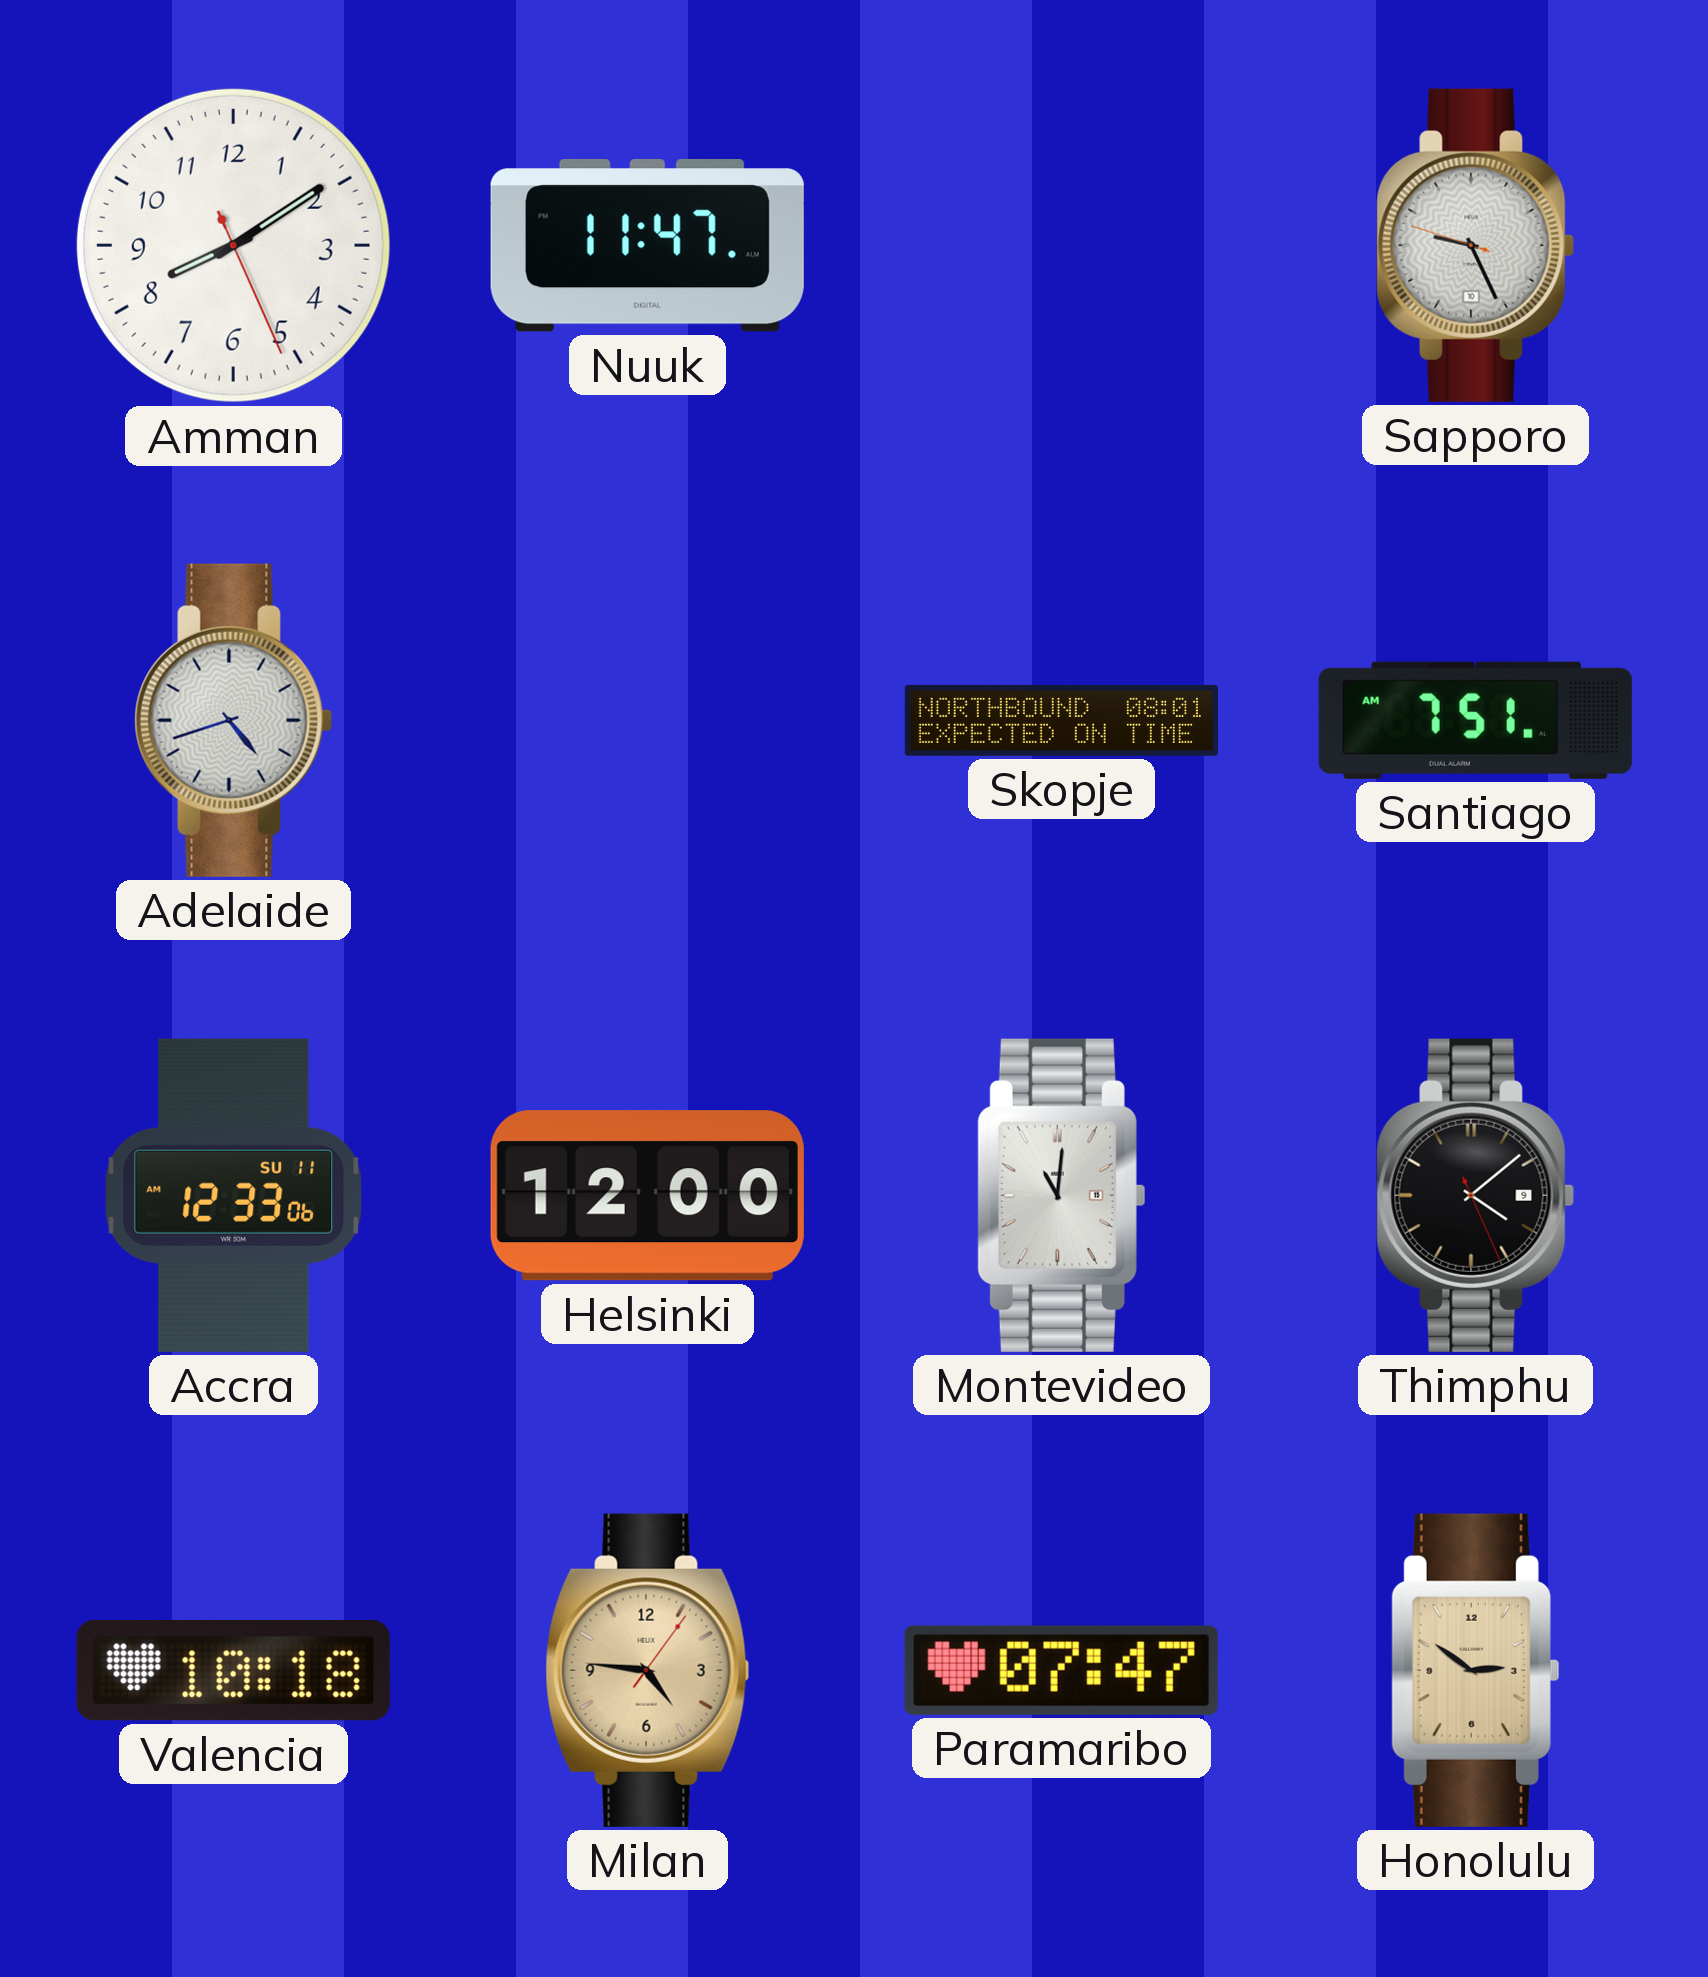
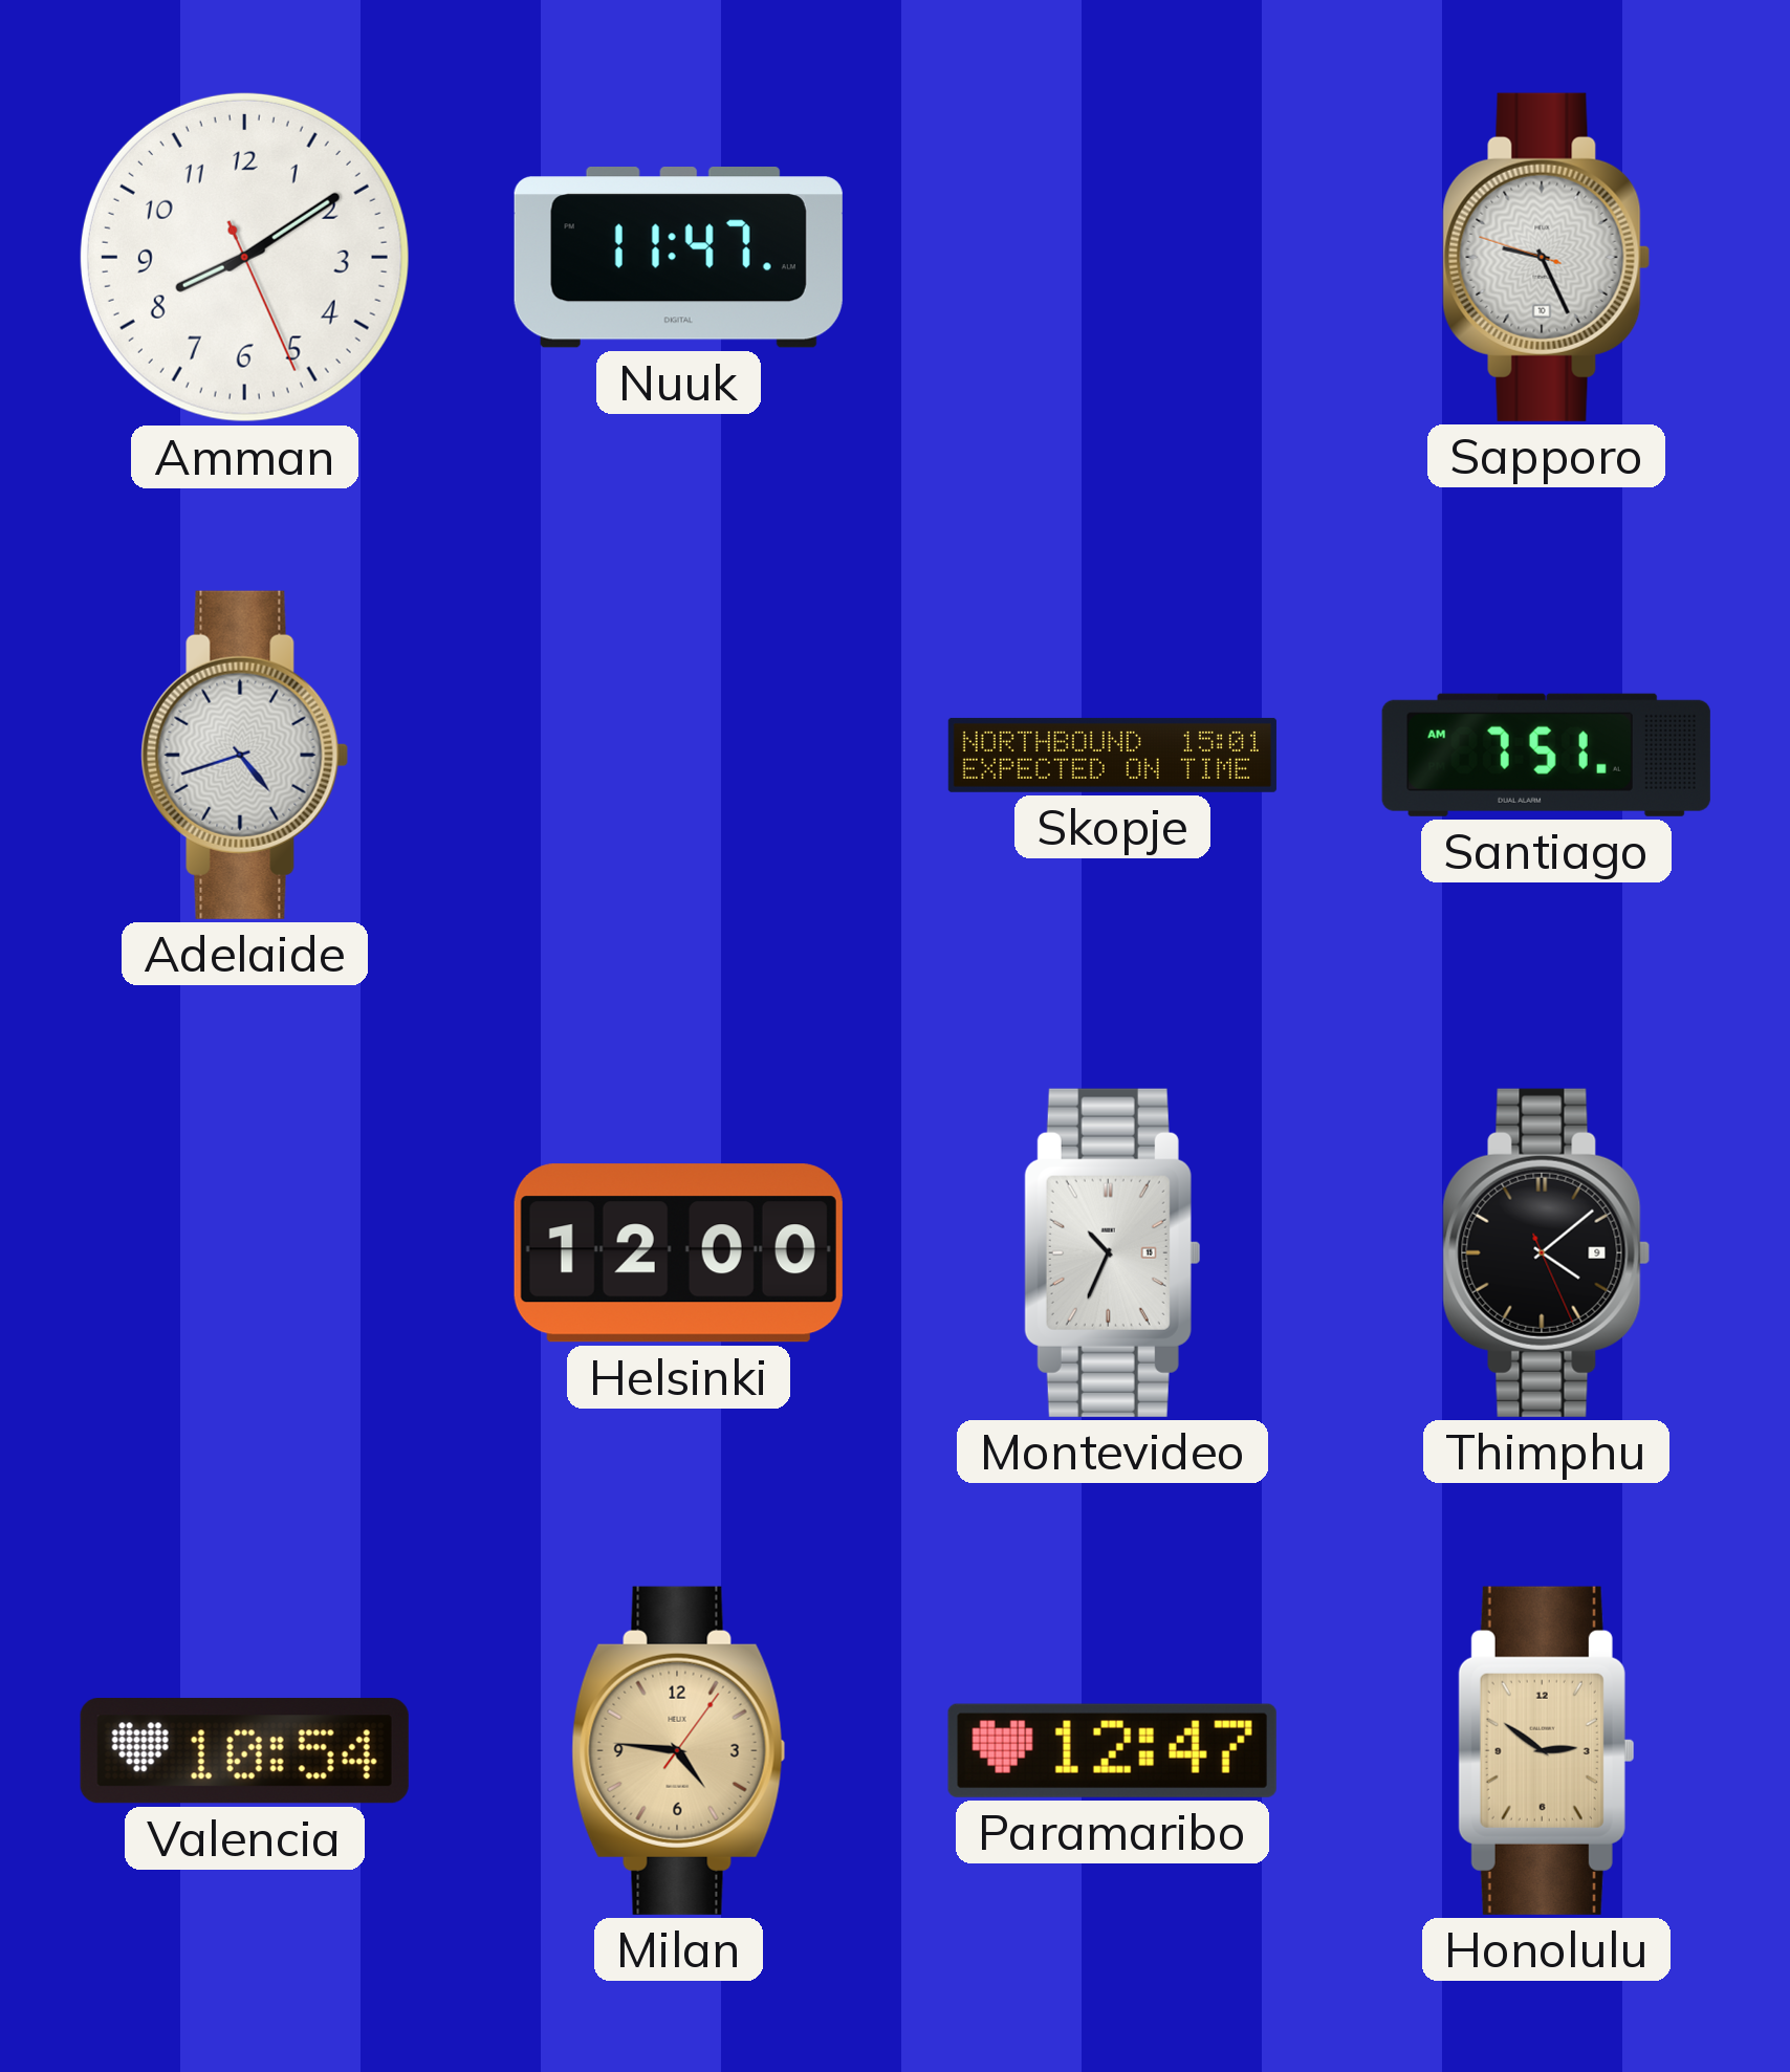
Skopje: 08:01 -> 15:01
Accra: 12:33 -> none
Montevideo: 11:01 -> 10:34
Valencia: 10:18 -> 10:54
Paramaribo: 07:47 -> 12:47
